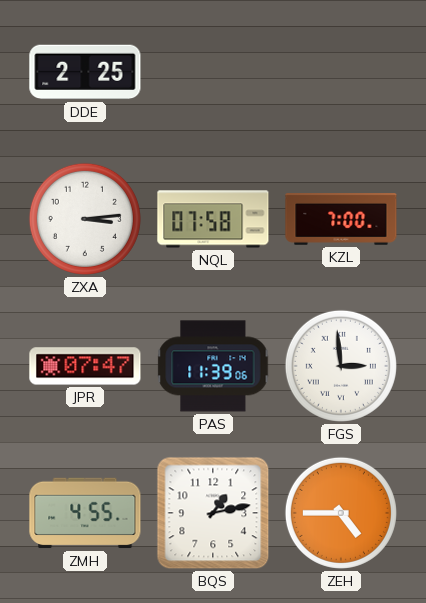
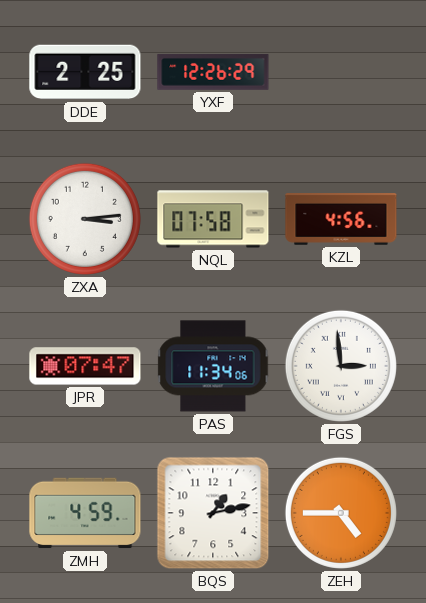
YXF: none -> 12:26
KZL: 7:00 -> 4:56
PAS: 11:39 -> 11:34
ZMH: 4:55 -> 4:59
